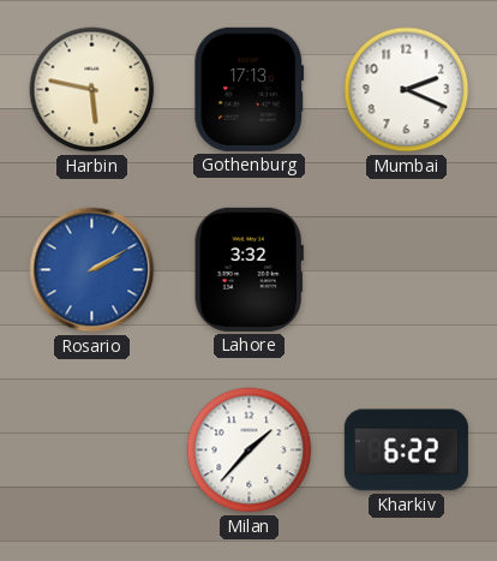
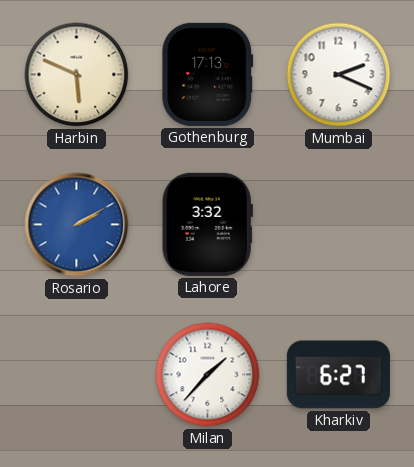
Harbin: 5:47 -> 5:49
Kharkiv: 6:22 -> 6:27
